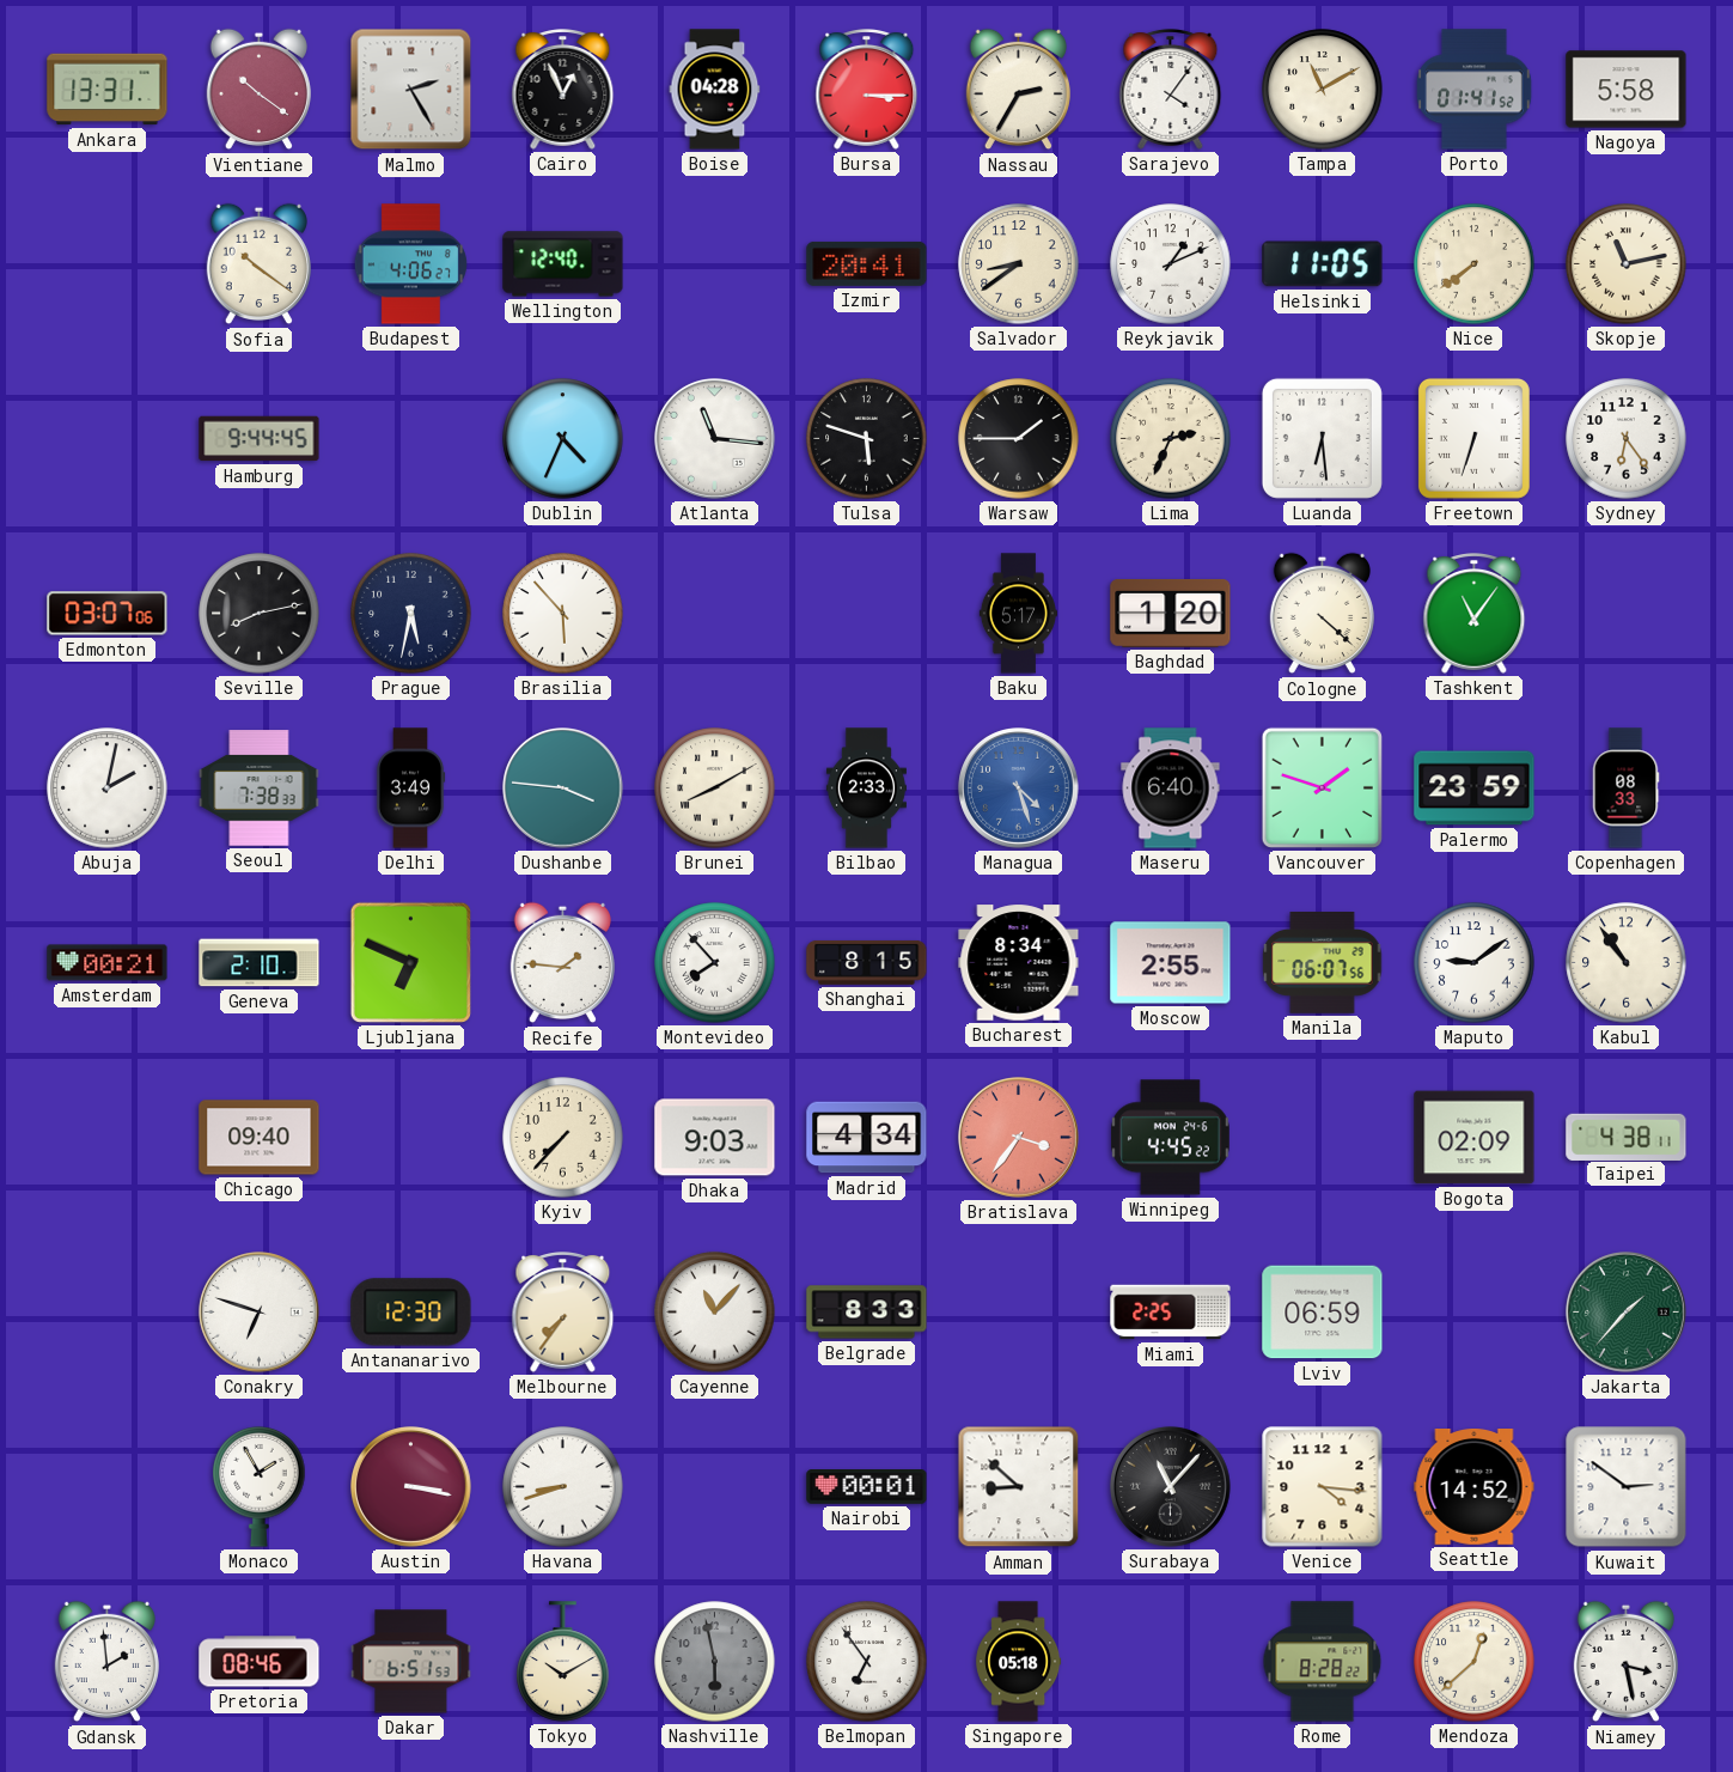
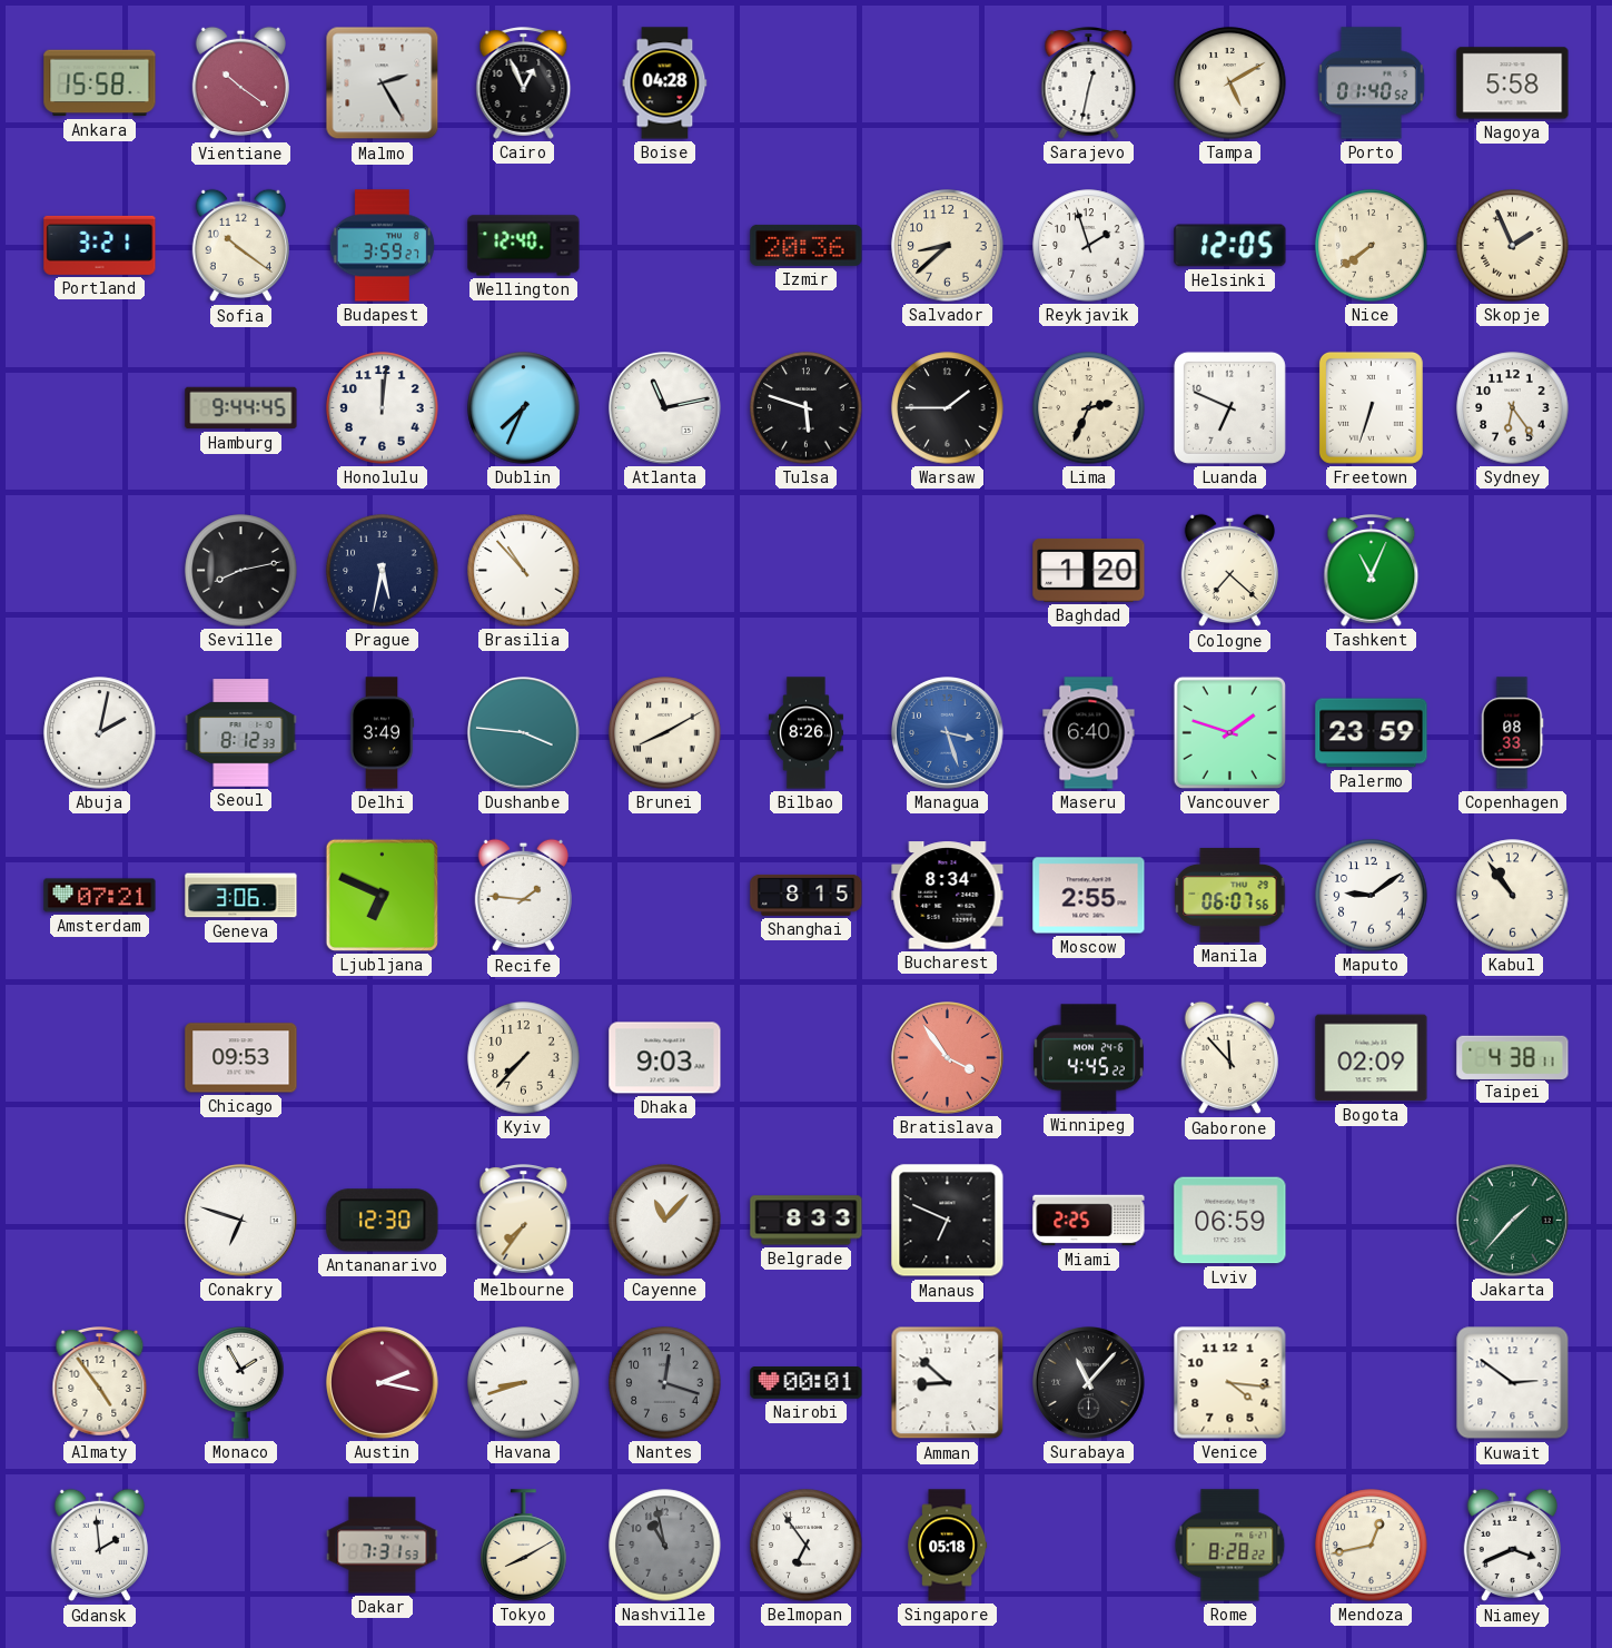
Ankara: 13:31 -> 15:58
Bursa: 3:15 -> none
Nassau: 2:35 -> none
Sarajevo: 4:06 -> 12:32
Tampa: 11:10 -> 5:10
Porto: 01:41 -> 01:40
Portland: none -> 3:21
Budapest: 4:06 -> 3:59
Izmir: 20:41 -> 20:36
Salvador: 8:39 -> 8:38
Reykjavik: 1:11 -> 1:57
Helsinki: 11:05 -> 12:05
Skopje: 11:13 -> 1:56
Honolulu: none -> 12:01
Dublin: 4:34 -> 7:34
Atlanta: 11:16 -> 11:13
Luanda: 6:29 -> 6:49
Edmonton: 03:07 -> none
Brasilia: 5:53 -> 10:53
Baku: 5:17 -> none
Cologne: 4:22 -> 7:22
Tashkent: 11:06 -> 11:04
Seoul: 7:38 -> 8:12
Bilbao: 2:33 -> 8:26
Managua: 4:27 -> 3:27
Amsterdam: 00:21 -> 07:21
Geneva: 2:10 -> 3:06
Montevideo: 7:53 -> none
Chicago: 09:40 -> 09:53
Madrid: 4:34 -> none
Bratislava: 3:36 -> 3:54
Gaborone: none -> 11:53
Manaus: none -> 6:49
Almaty: none -> 4:54
Austin: 3:17 -> 2:17
Nantes: none -> 12:18
Seattle: 14:52 -> none
Pretoria: 08:46 -> none
Dakar: 6:51 -> 7:31
Tokyo: 10:10 -> 8:10
Nashville: 5:58 -> 10:58
Mendoza: 12:38 -> 12:43
Niamey: 3:28 -> 3:41
